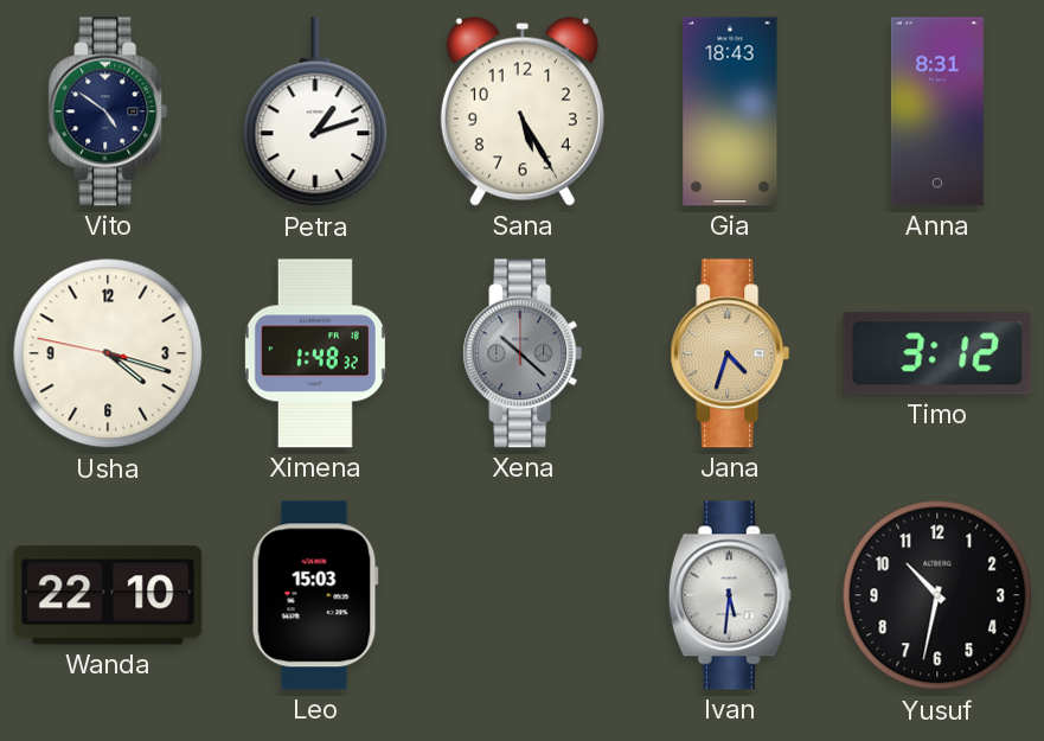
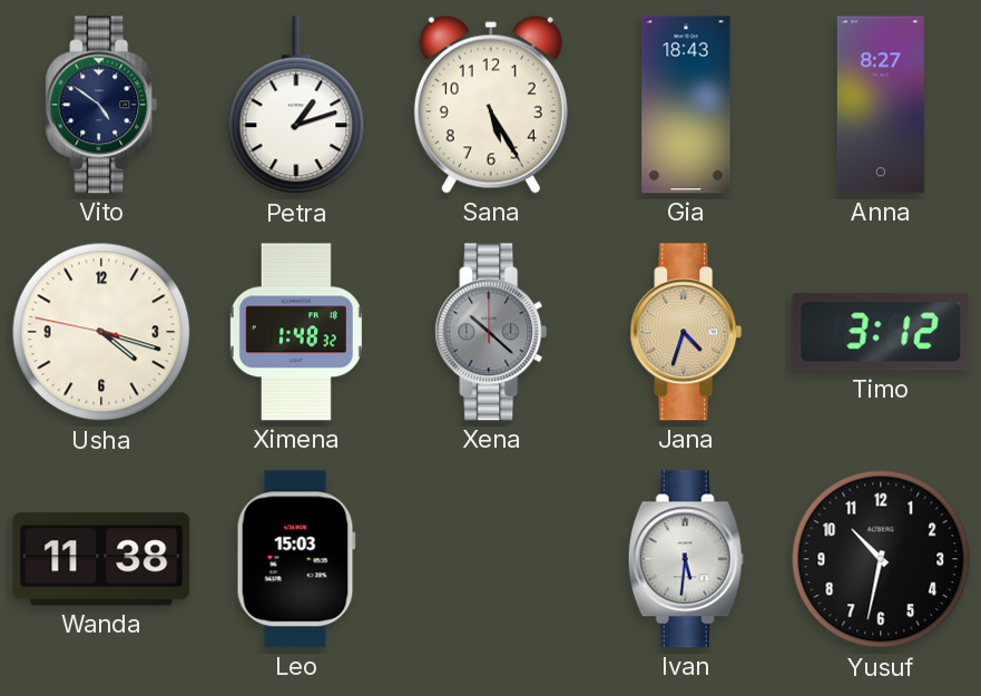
Anna: 8:31 -> 8:27
Wanda: 22:10 -> 11:38
